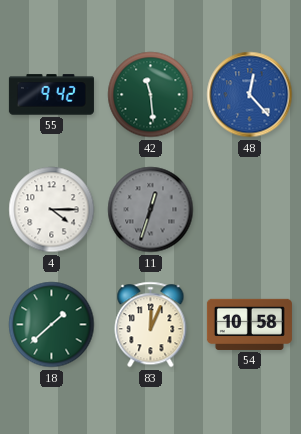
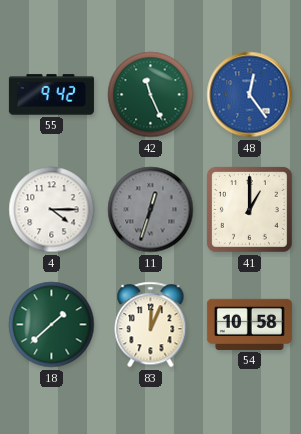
42: 11:29 -> 11:26
48: 12:23 -> 12:24
41: none -> 1:00
